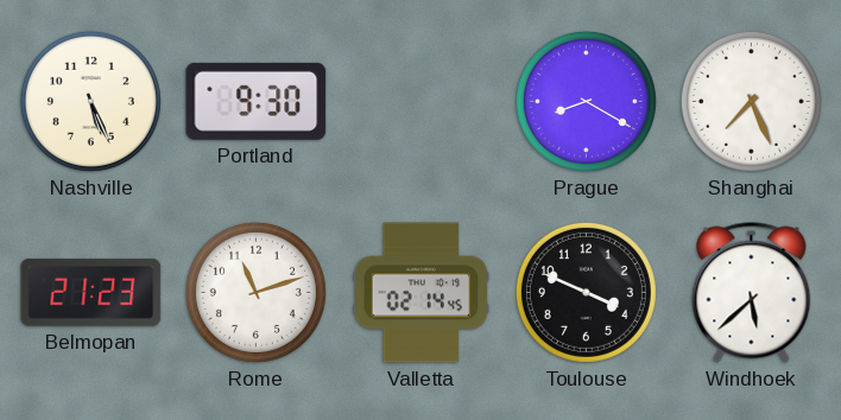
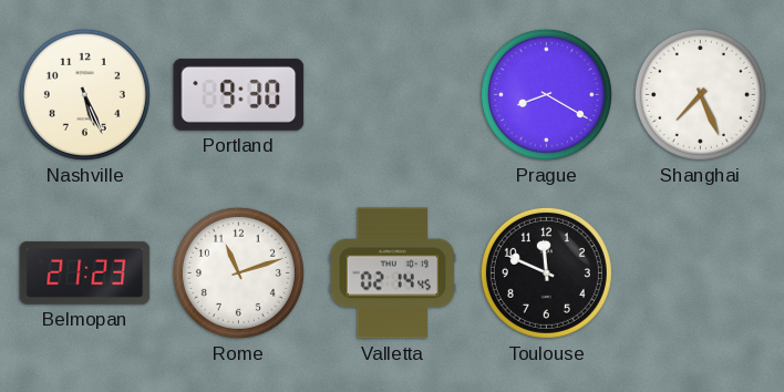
Toulouse: 3:49 -> 11:49
Windhoek: 5:38 -> none
